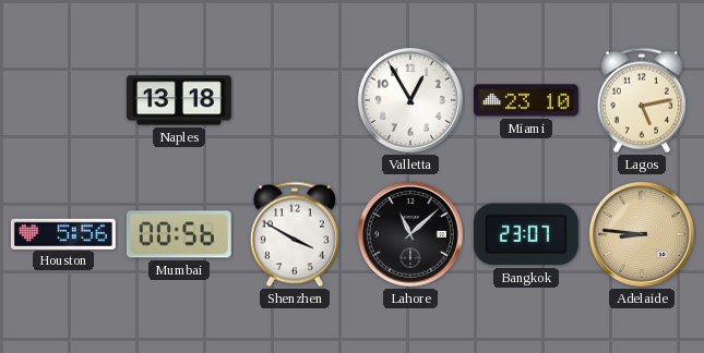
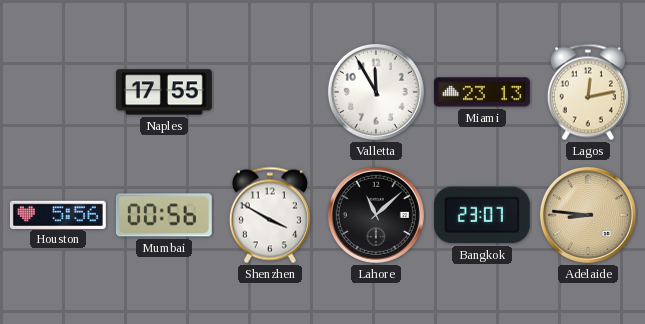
Naples: 13:18 -> 17:55
Valletta: 12:55 -> 11:55
Miami: 23:10 -> 23:13
Lagos: 5:13 -> 12:13
